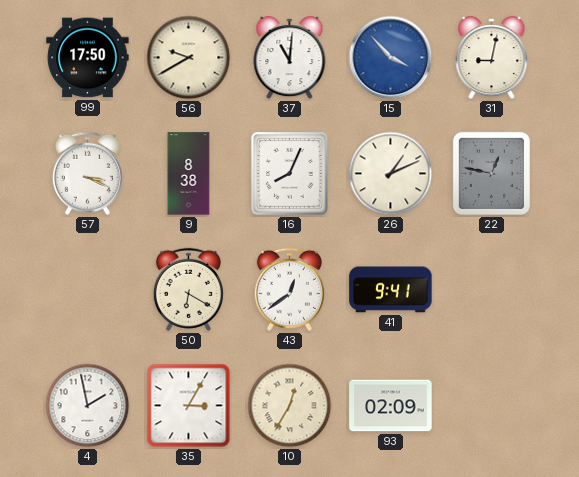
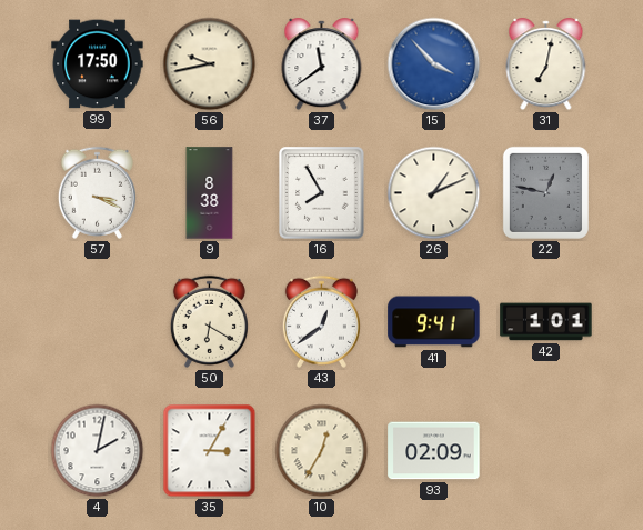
56: 9:40 -> 9:43
37: 11:01 -> 11:39
31: 9:02 -> 7:02
16: 8:04 -> 7:55
42: none -> 1:01
4: 1:58 -> 2:02
